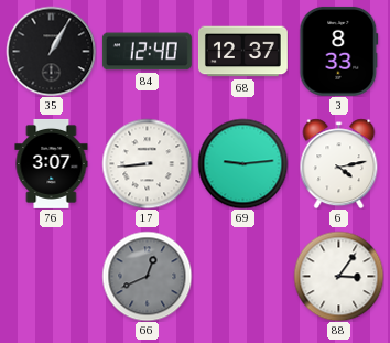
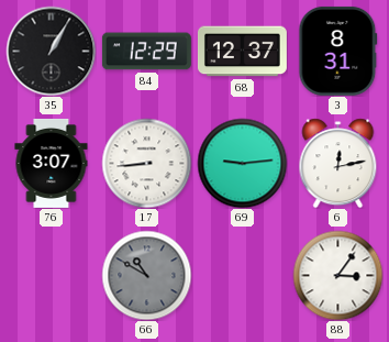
84: 12:40 -> 12:29
3: 8:33 -> 8:31
6: 4:13 -> 12:13
66: 12:41 -> 10:50
